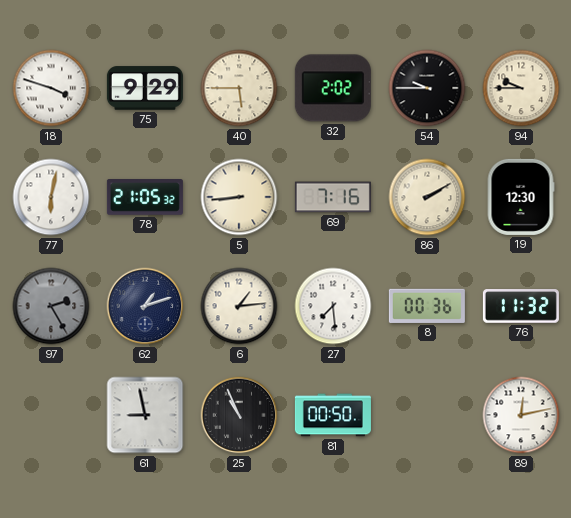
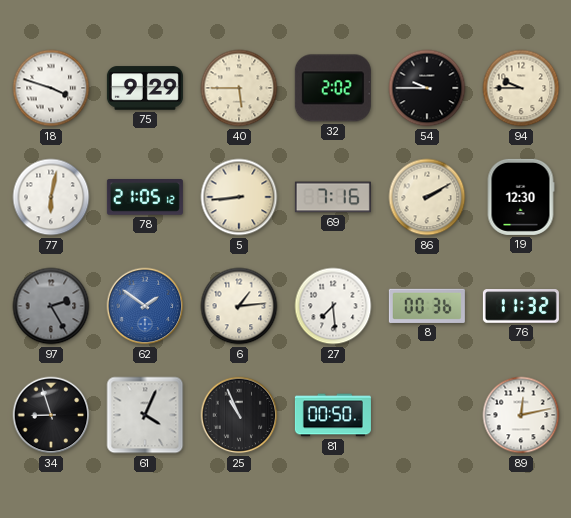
78: 21:05:32 -> 21:05:12
62: 1:12 -> 1:51
62 dial: navy -> blue
34: none -> 8:57
61: 8:58 -> 4:04
